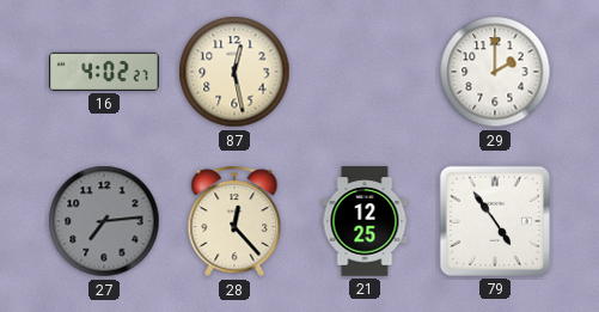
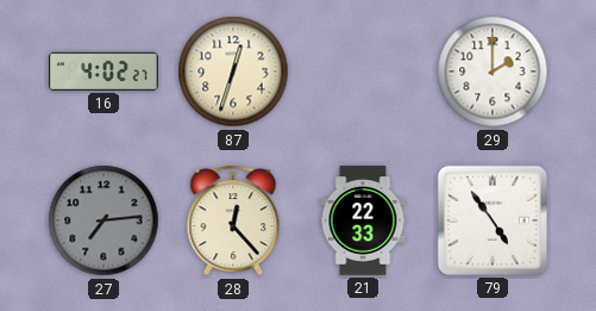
87: 12:28 -> 12:33
21: 12:25 -> 22:33
